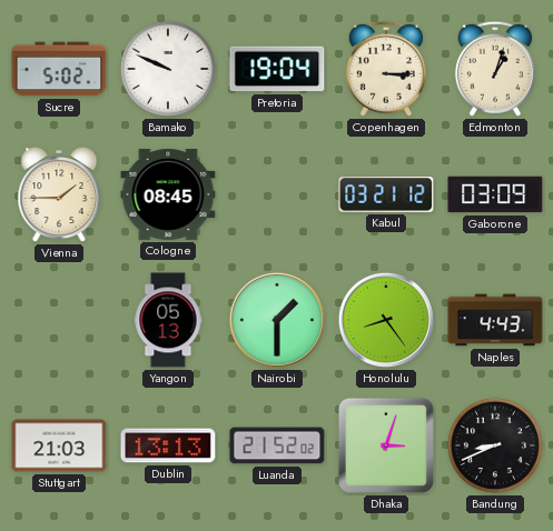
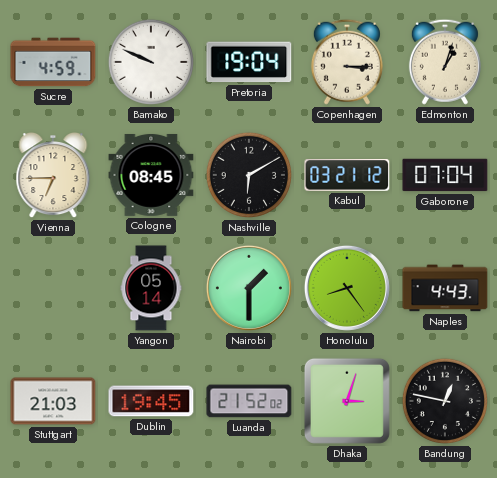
Sucre: 5:02 -> 4:59
Vienna: 1:45 -> 6:45
Nashville: none -> 6:10
Gaborone: 03:09 -> 07:04
Yangon: 05:13 -> 05:14
Dublin: 13:13 -> 19:45
Bandung: 8:41 -> 12:47
